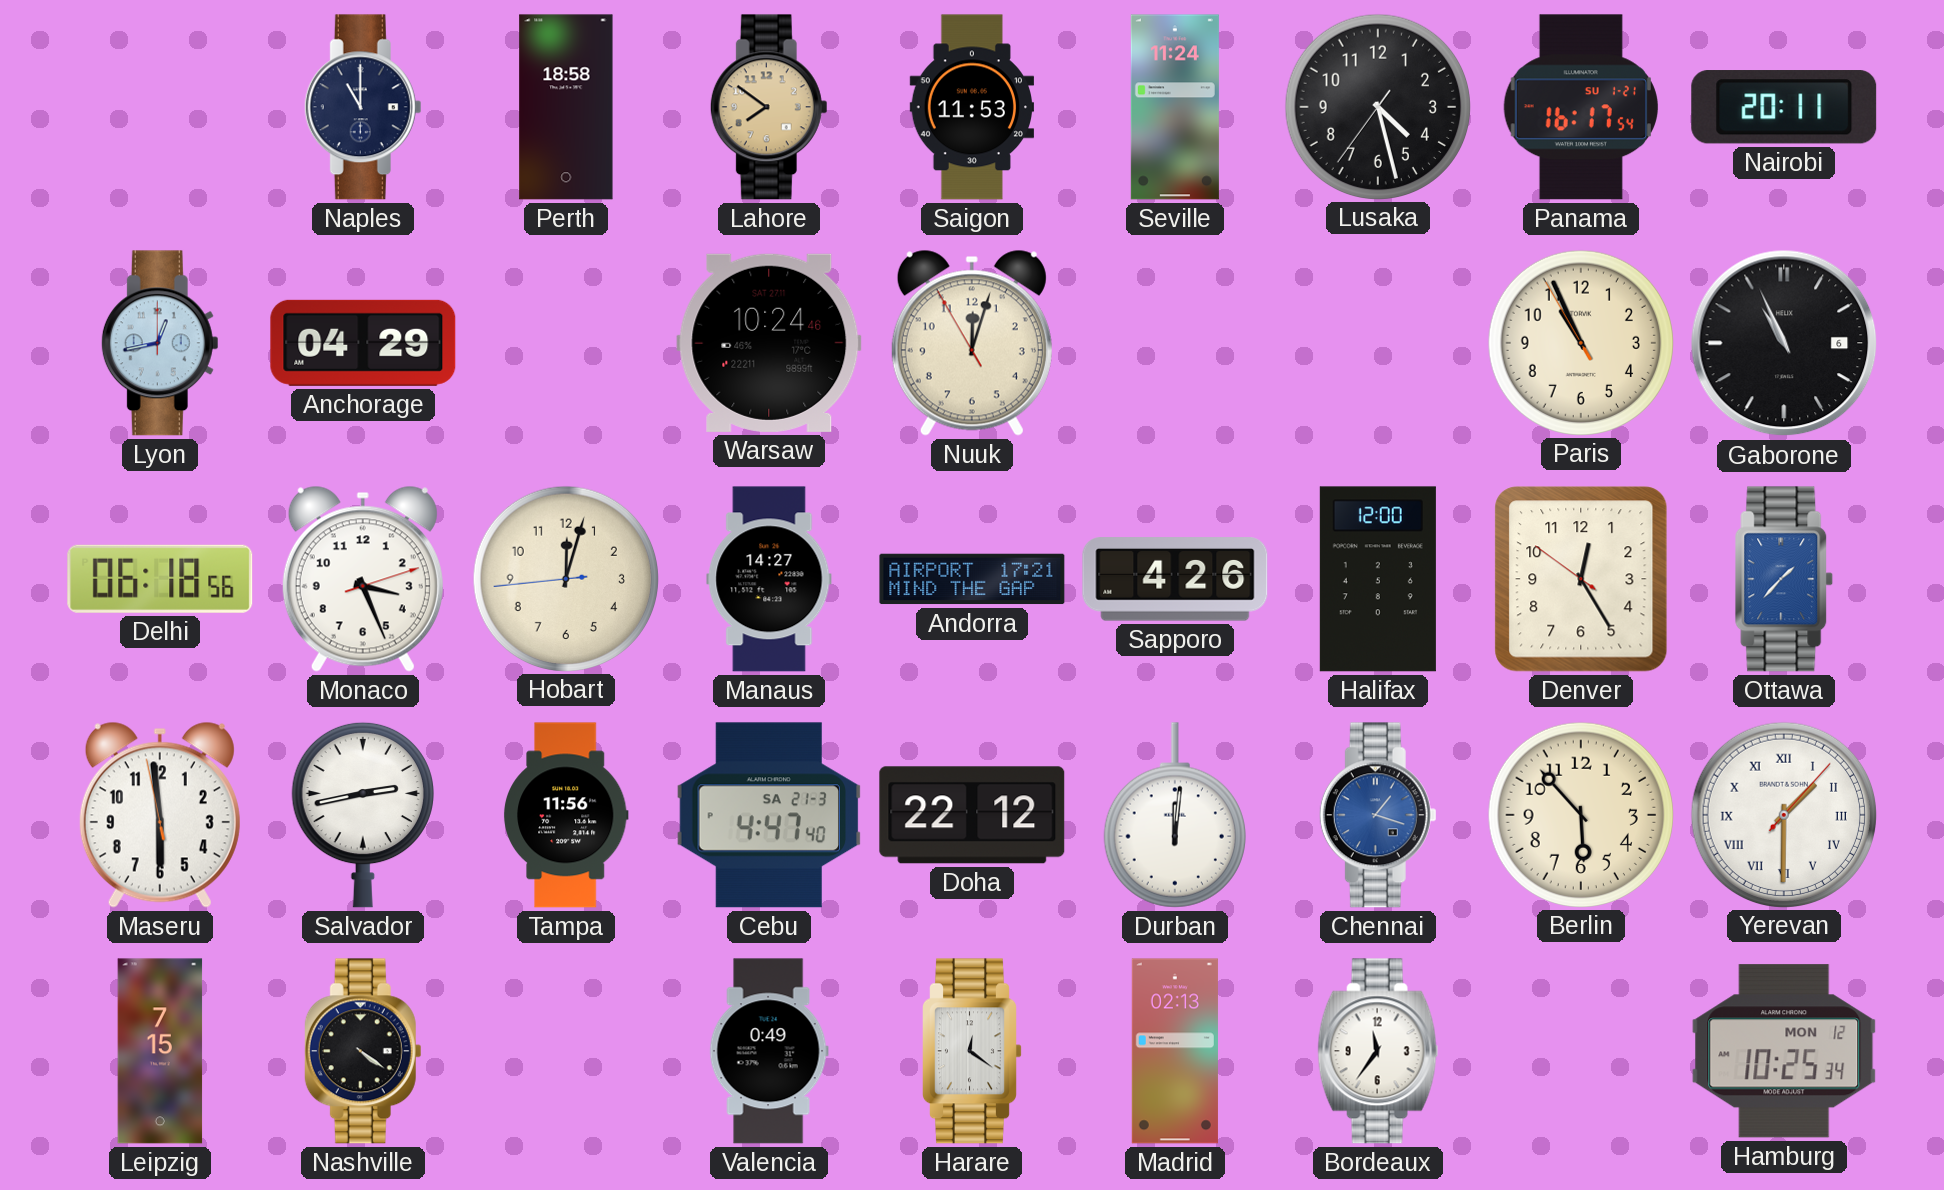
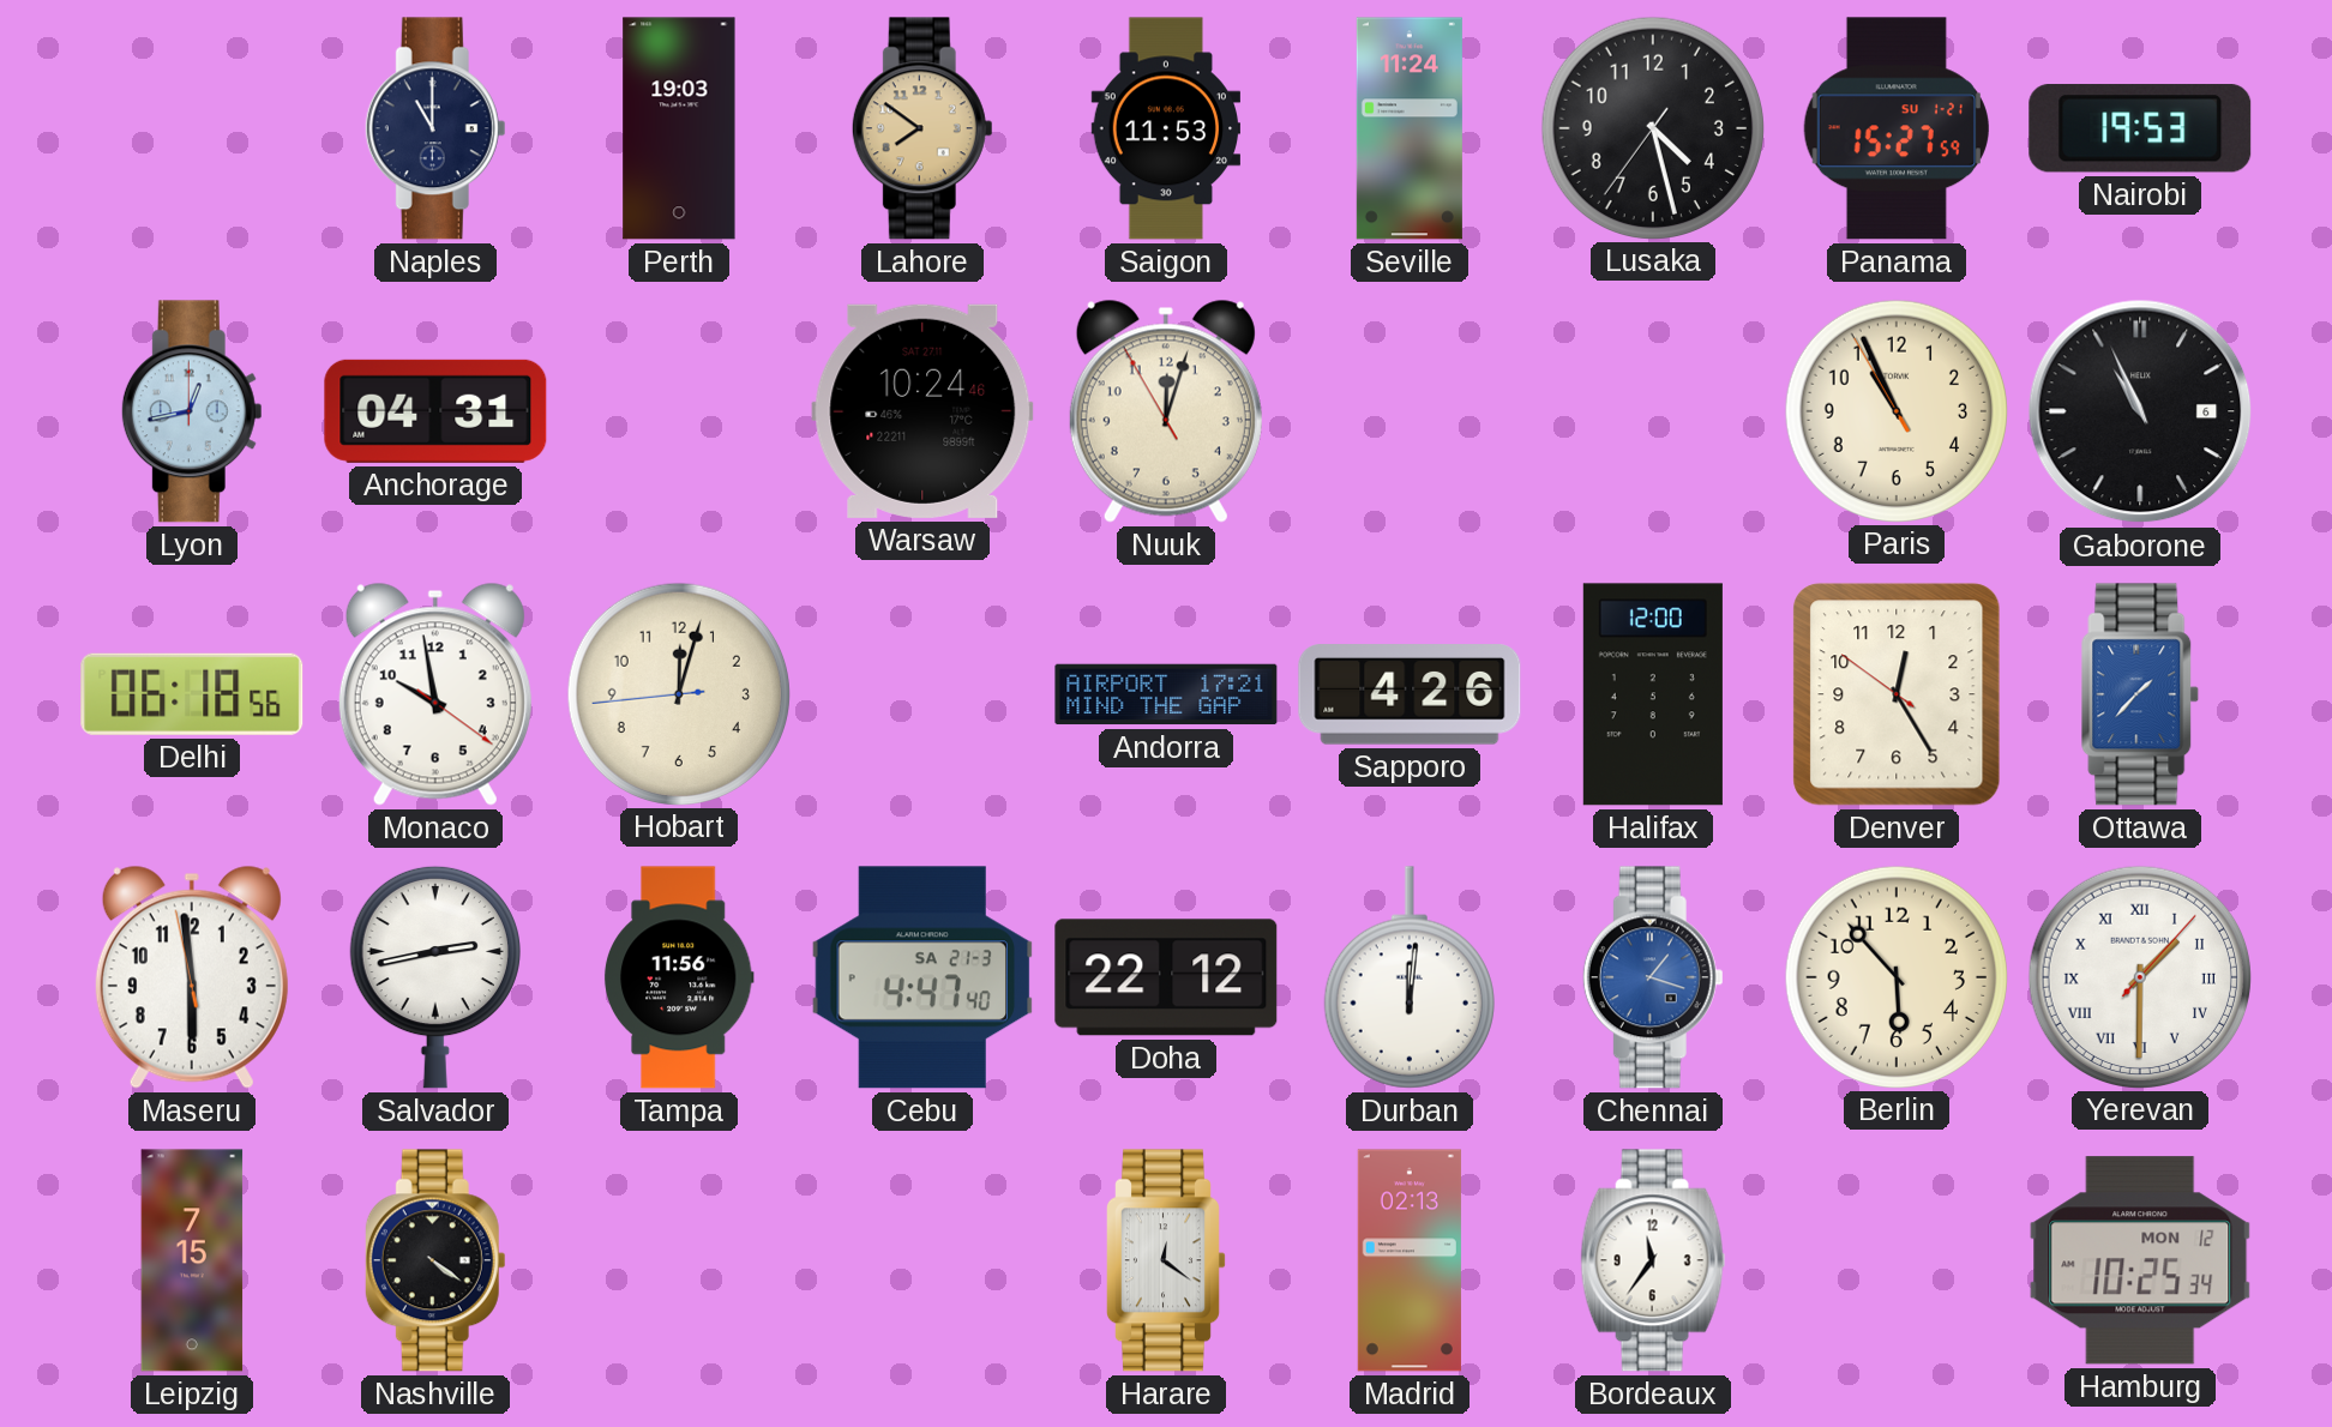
Perth: 18:58 -> 19:03
Panama: 16:17 -> 15:27
Nairobi: 20:11 -> 19:53
Anchorage: 04:29 -> 04:31
Monaco: 3:26 -> 9:58
Manaus: 14:27 -> none
Valencia: 0:49 -> none
